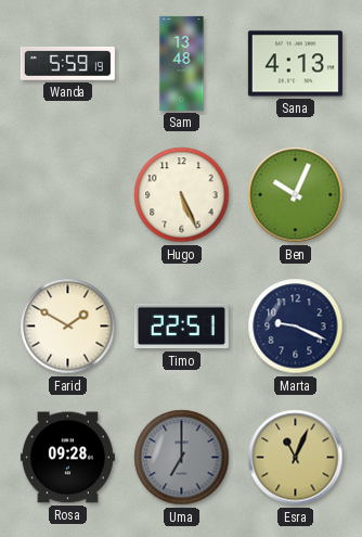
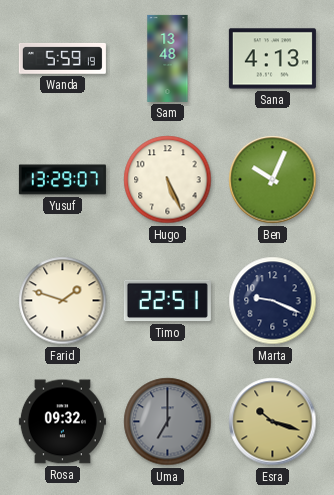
Yusuf: none -> 13:29
Farid: 1:50 -> 1:48
Rosa: 09:28 -> 09:32
Esra: 11:04 -> 10:18
